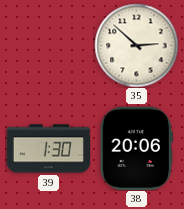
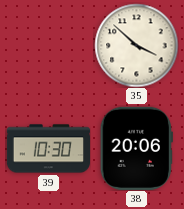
35: 2:52 -> 3:52
39: 1:30 -> 10:30
